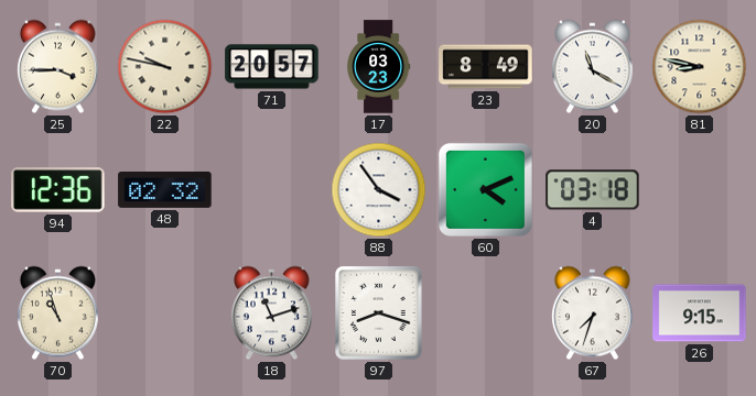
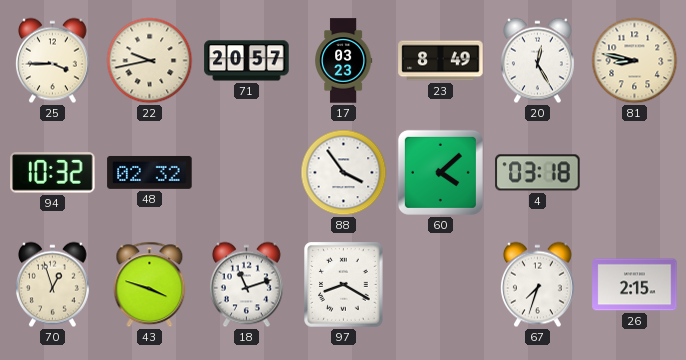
22: 9:47 -> 9:43
20: 11:20 -> 12:25
94: 12:36 -> 10:32
60: 4:11 -> 4:08
70: 10:57 -> 12:57
43: none -> 3:48
97: 8:18 -> 8:20
26: 9:15 -> 2:15
